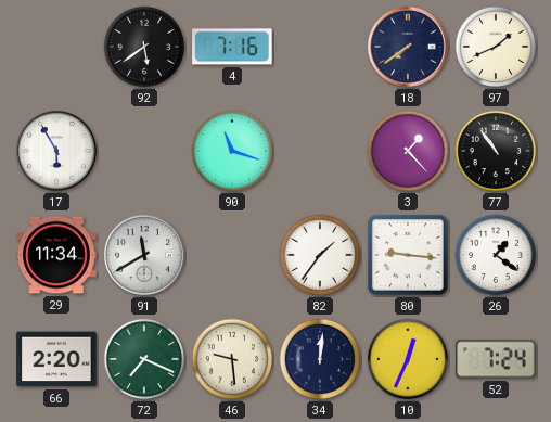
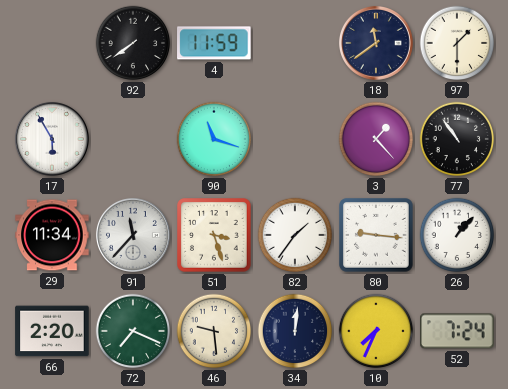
92: 5:39 -> 7:39
4: 7:16 -> 11:59
18: 7:39 -> 11:39
97: 1:41 -> 1:30
91: 11:40 -> 11:37
51: none -> 3:27
26: 1:21 -> 1:07
10: 12:34 -> 7:34
